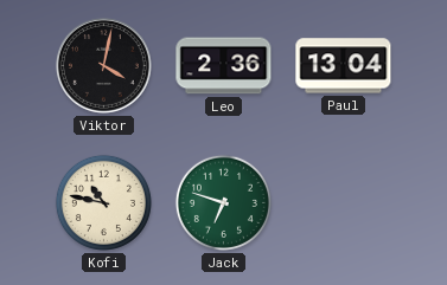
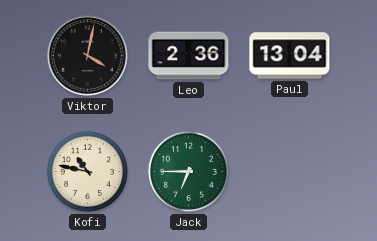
Jack: 6:48 -> 6:45
